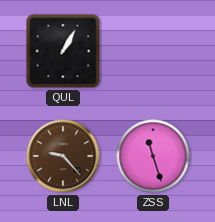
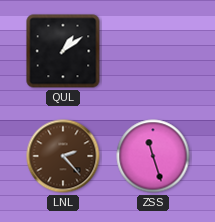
QUL: 1:05 -> 1:09
LNL: 9:23 -> 2:23
